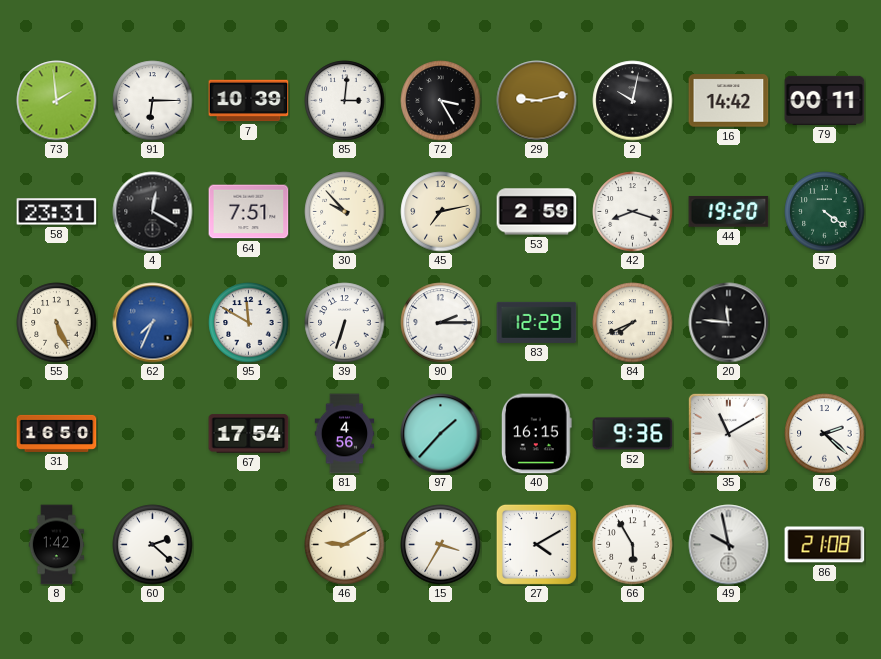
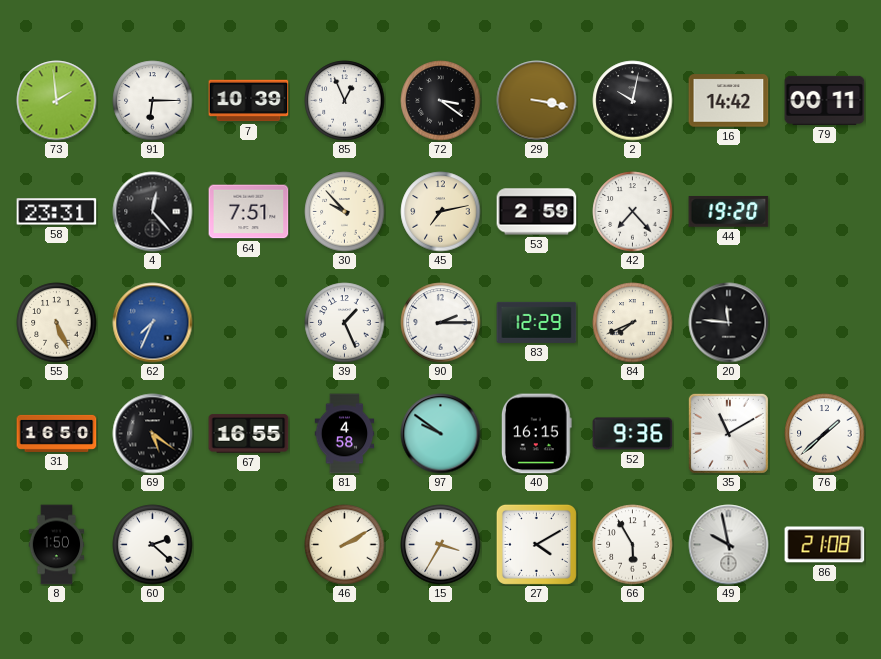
85: 3:01 -> 12:56
72: 3:25 -> 3:21
29: 9:13 -> 3:17
4: 12:20 -> 12:23
42: 8:18 -> 7:23
57: 4:21 -> none
95: 11:50 -> none
39: 6:33 -> 1:26
69: none -> 5:21
67: 17:54 -> 16:55
81: 4:56 -> 4:58
97: 1:37 -> 9:51
76: 2:22 -> 1:38
8: 1:42 -> 1:50
46: 9:10 -> 2:10
